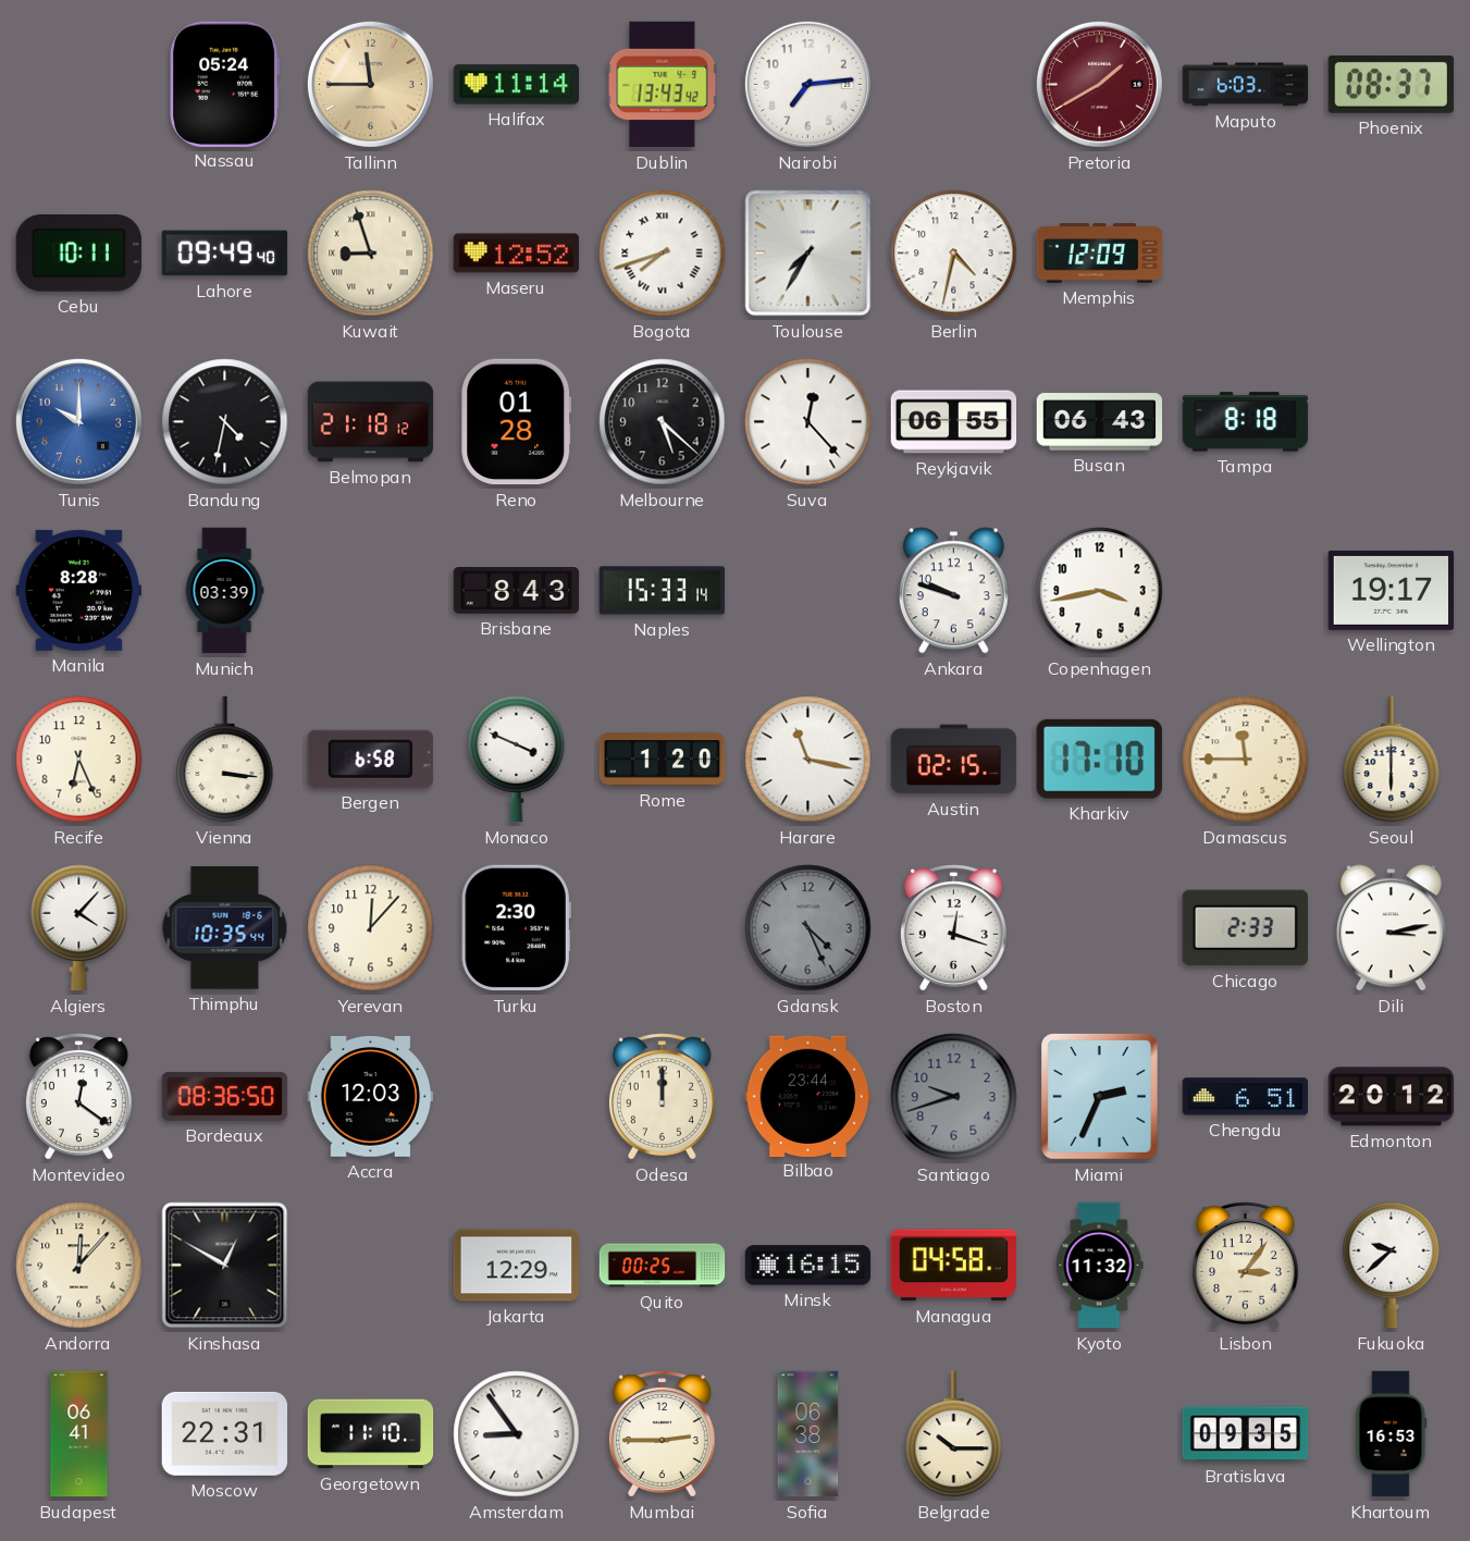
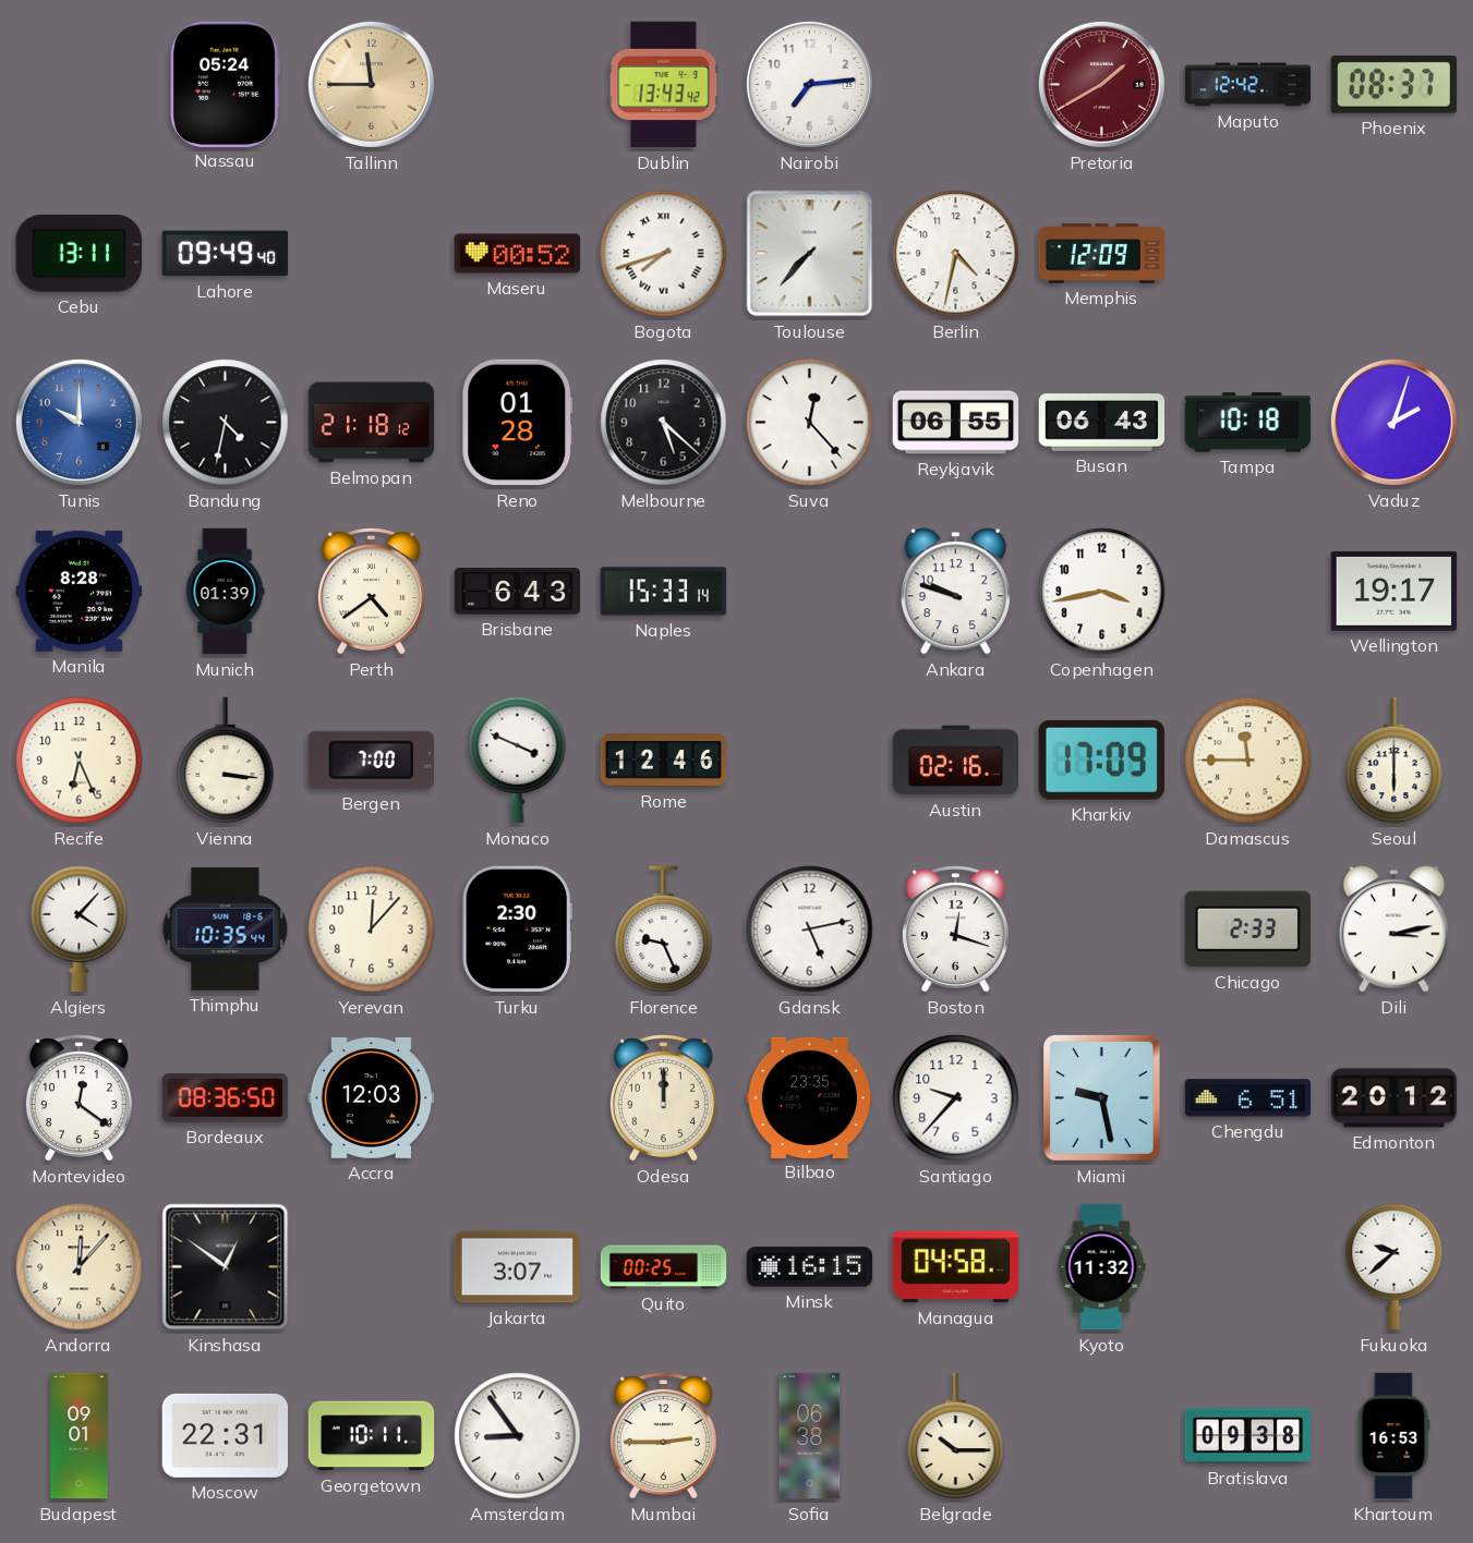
Halifax: 11:14 -> none
Maputo: 6:03 -> 12:42
Cebu: 10:11 -> 13:11
Kuwait: 8:57 -> none
Maseru: 12:52 -> 00:52
Toulouse: 7:35 -> 7:37
Tampa: 8:18 -> 10:18
Vaduz: none -> 2:03
Munich: 03:39 -> 01:39
Perth: none -> 4:39
Brisbane: 8:43 -> 6:43
Bergen: 6:58 -> 7:00
Rome: 1:20 -> 12:46
Harare: 11:17 -> none
Austin: 02:15 -> 02:16
Kharkiv: 17:10 -> 17:09
Florence: none -> 9:26
Gdansk: 4:26 -> 5:13
Gdansk dial: grey -> white
Bilbao: 23:44 -> 23:35
Santiago: 9:42 -> 9:37
Santiago dial: grey -> white
Miami: 2:34 -> 9:28
Kinshasa: 12:50 -> 12:51
Jakarta: 12:29 -> 3:07
Lisbon: 3:06 -> none
Budapest: 06:41 -> 09:01
Georgetown: 11:10 -> 10:11
Bratislava: 09:35 -> 09:38
